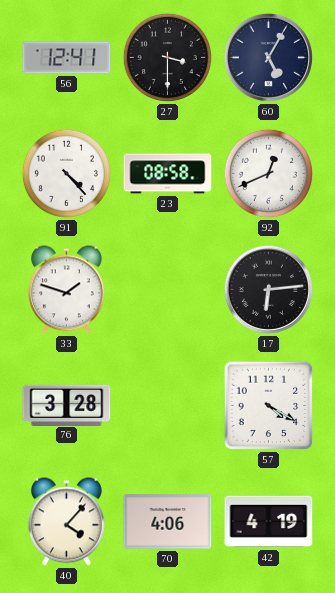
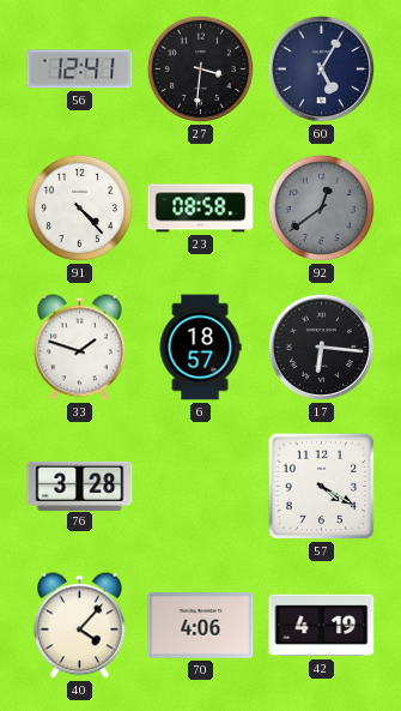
27: 3:30 -> 3:31
92: 12:41 -> 12:39
92 dial: white -> grey
6: none -> 18:57
17: 6:14 -> 6:16
